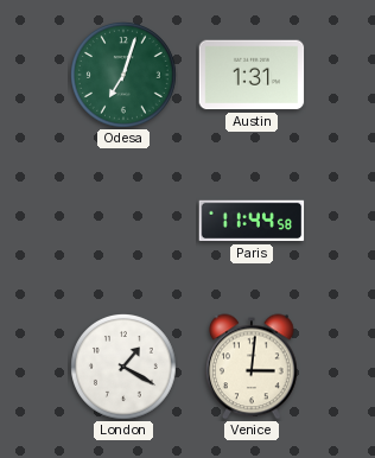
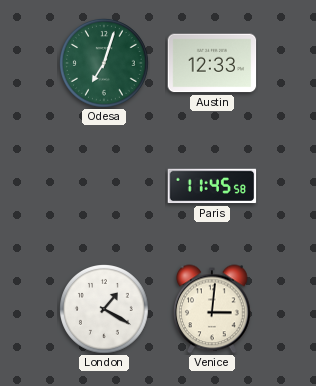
Austin: 1:31 -> 12:33
Paris: 11:44 -> 11:45
